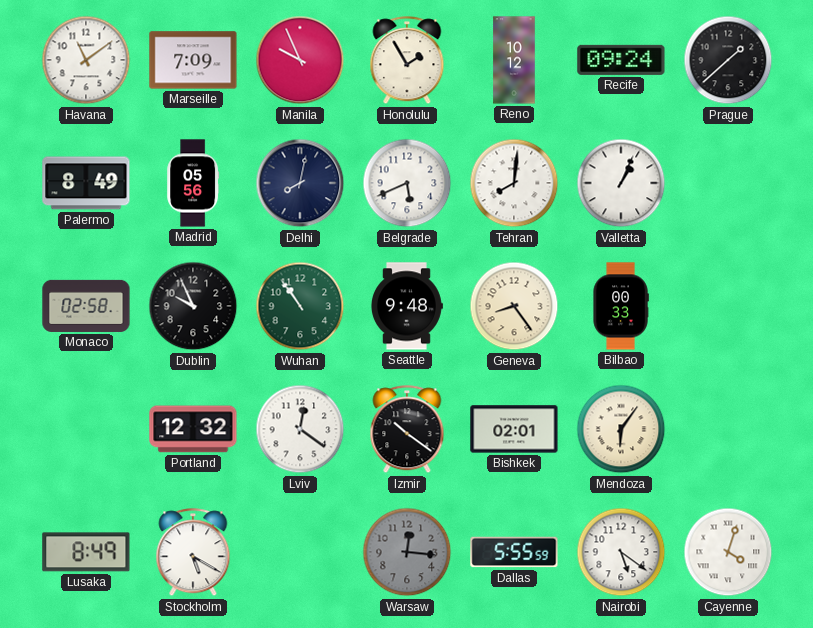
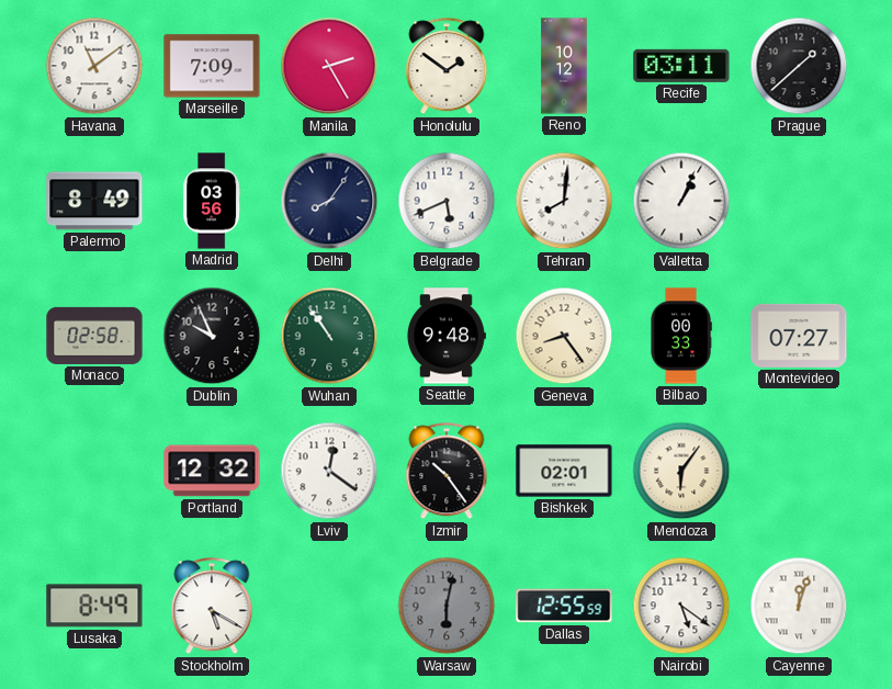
Manila: 9:56 -> 2:25
Honolulu: 1:55 -> 1:51
Recife: 09:24 -> 03:11
Madrid: 05:56 -> 03:56
Delhi: 8:02 -> 8:06
Montevideo: none -> 07:27
Izmir: 10:21 -> 10:24
Warsaw: 12:16 -> 6:02
Dallas: 5:55 -> 12:55
Cayenne: 4:03 -> 12:03
